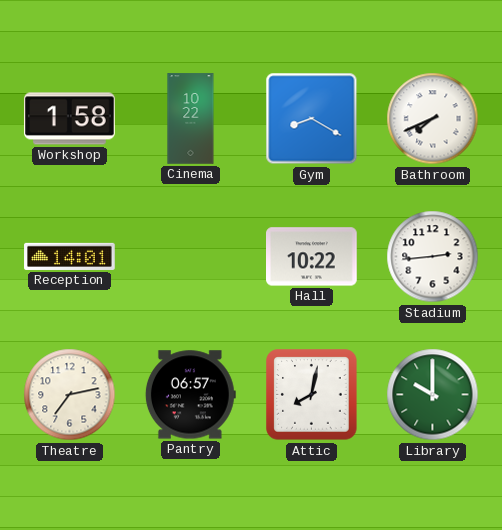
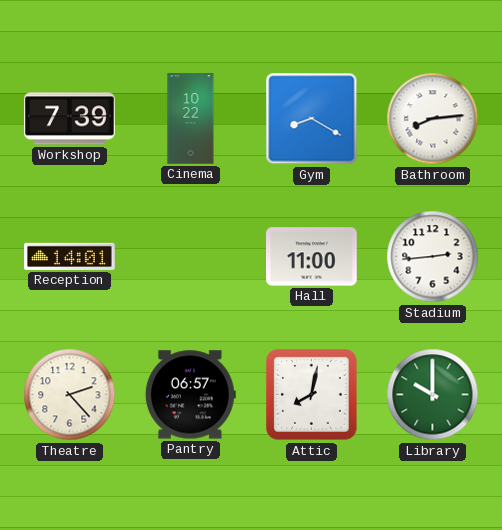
Workshop: 1:58 -> 7:39
Bathroom: 7:41 -> 8:14
Hall: 10:22 -> 11:00
Theatre: 7:13 -> 2:23
